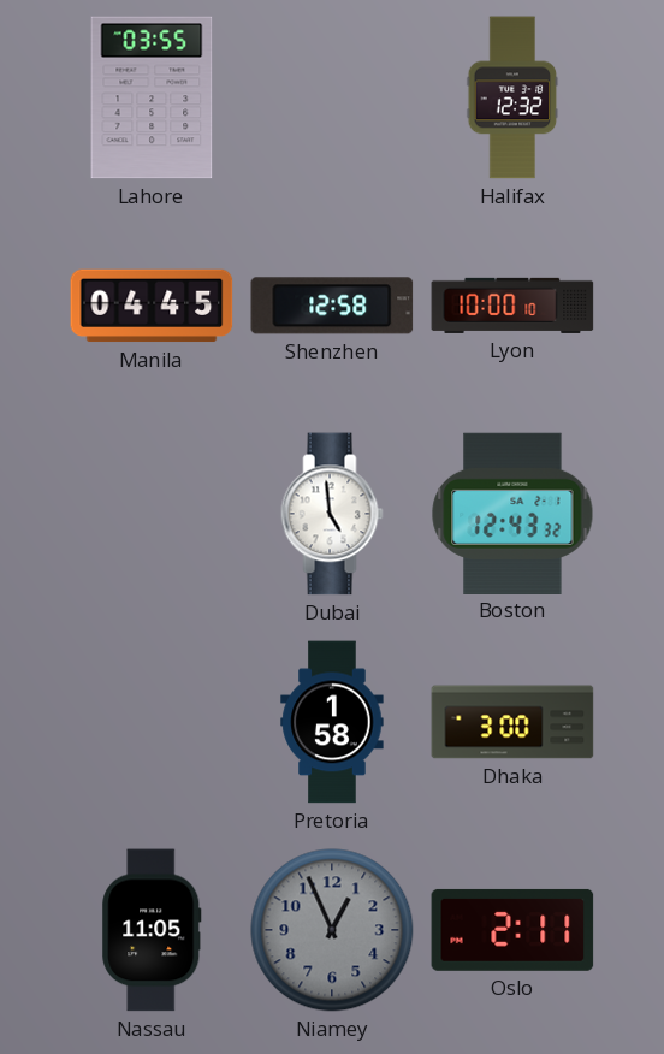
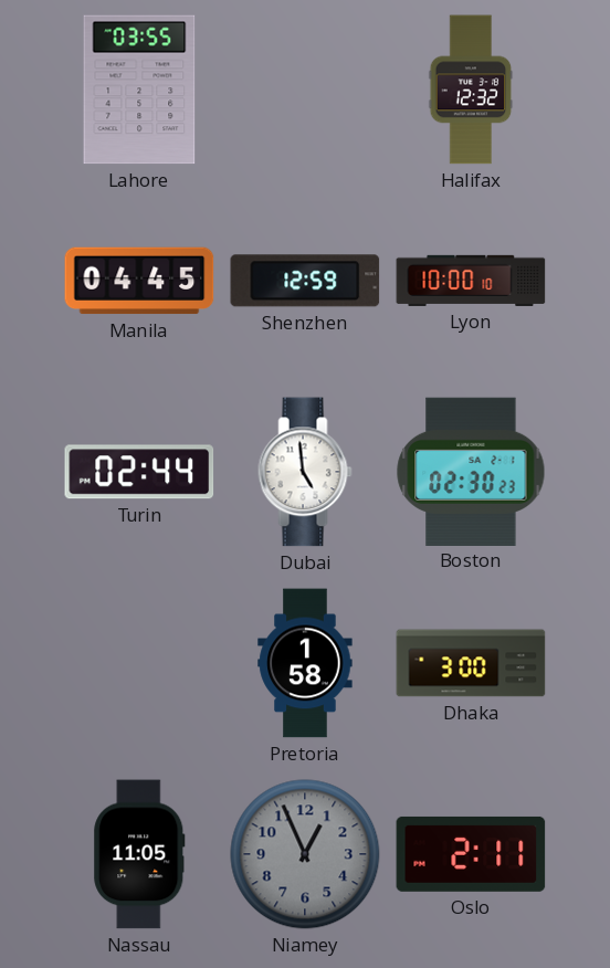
Shenzhen: 12:58 -> 12:59
Turin: none -> 02:44
Boston: 12:43 -> 02:30
